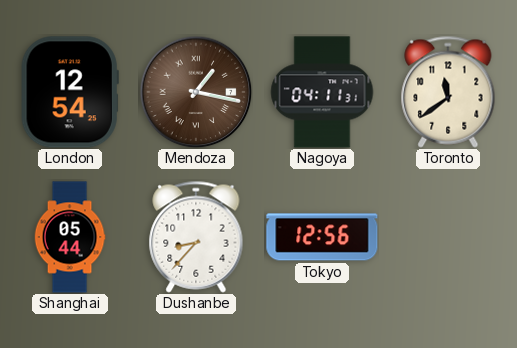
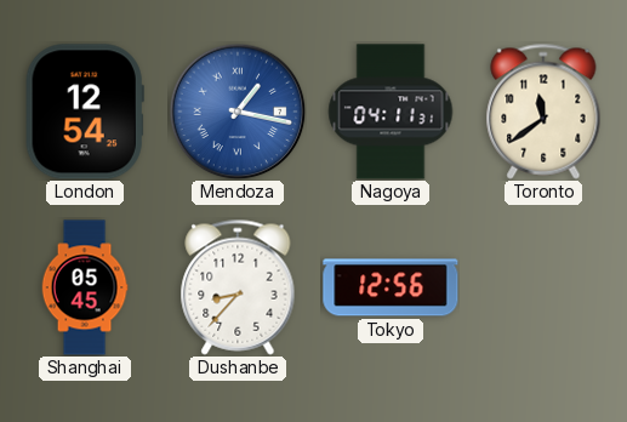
Mendoza dial: brown -> blue
Shanghai: 05:44 -> 05:45
